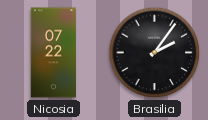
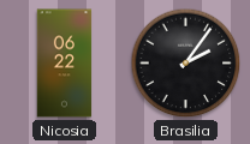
Nicosia: 07:22 -> 06:22
